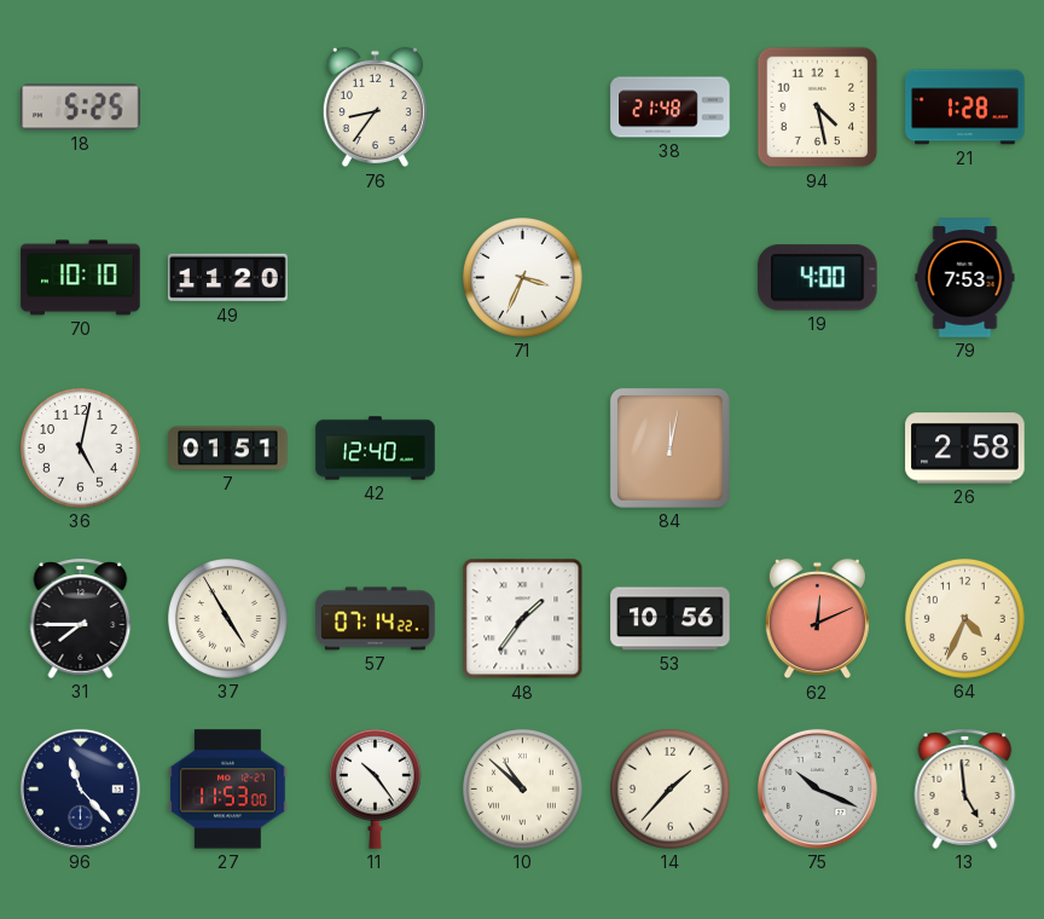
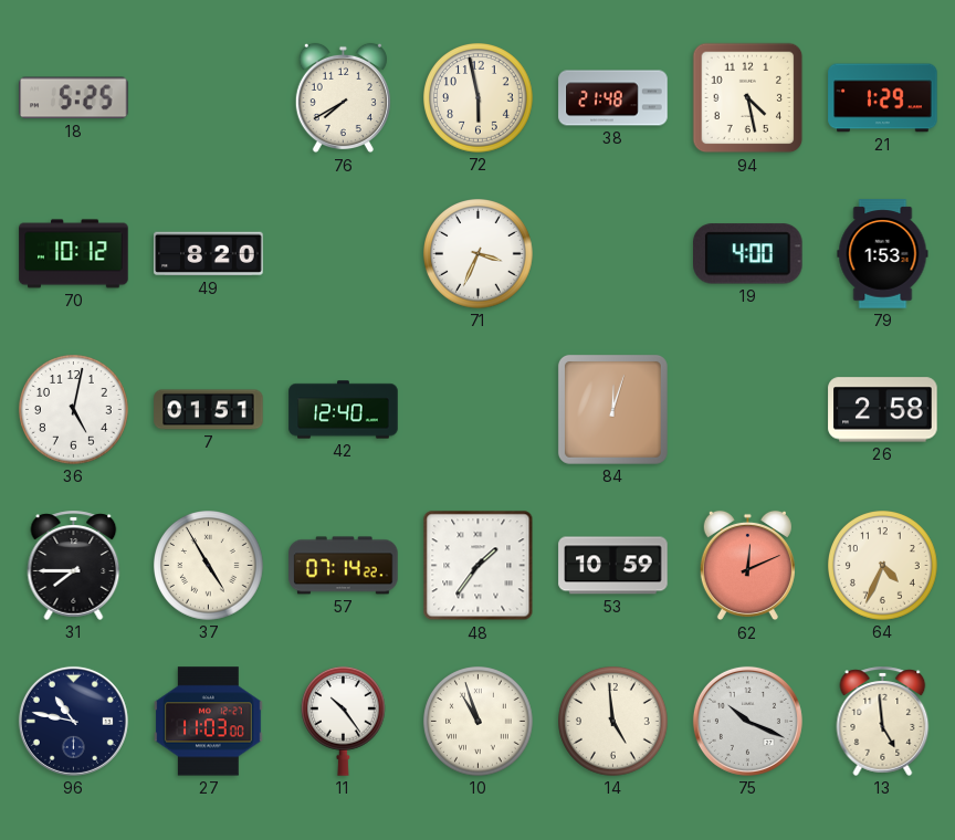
76: 8:36 -> 7:40
72: none -> 5:58
21: 1:28 -> 1:29
70: 10:10 -> 10:12
49: 11:20 -> 8:20
79: 7:53 -> 1:53
84: 12:02 -> 12:03
53: 10:56 -> 10:59
96: 11:23 -> 10:47
27: 11:53 -> 11:03
10: 10:52 -> 10:57
14: 1:37 -> 4:59
